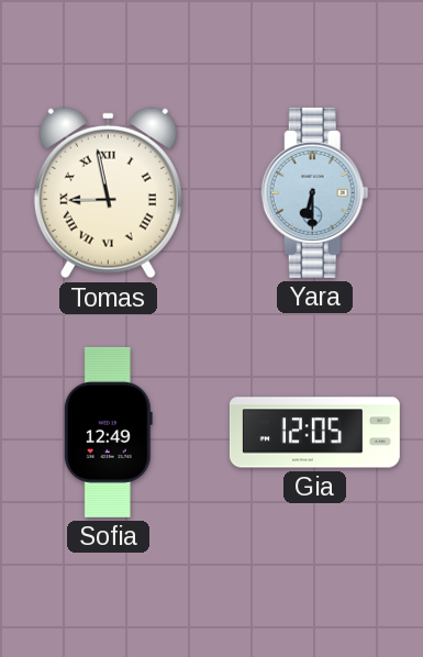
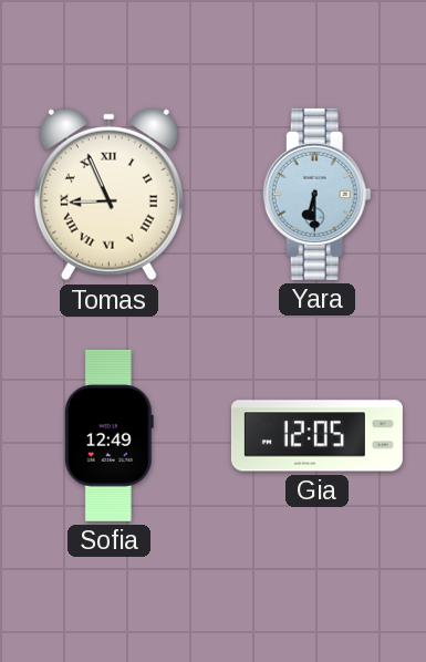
Tomas: 8:58 -> 8:56
